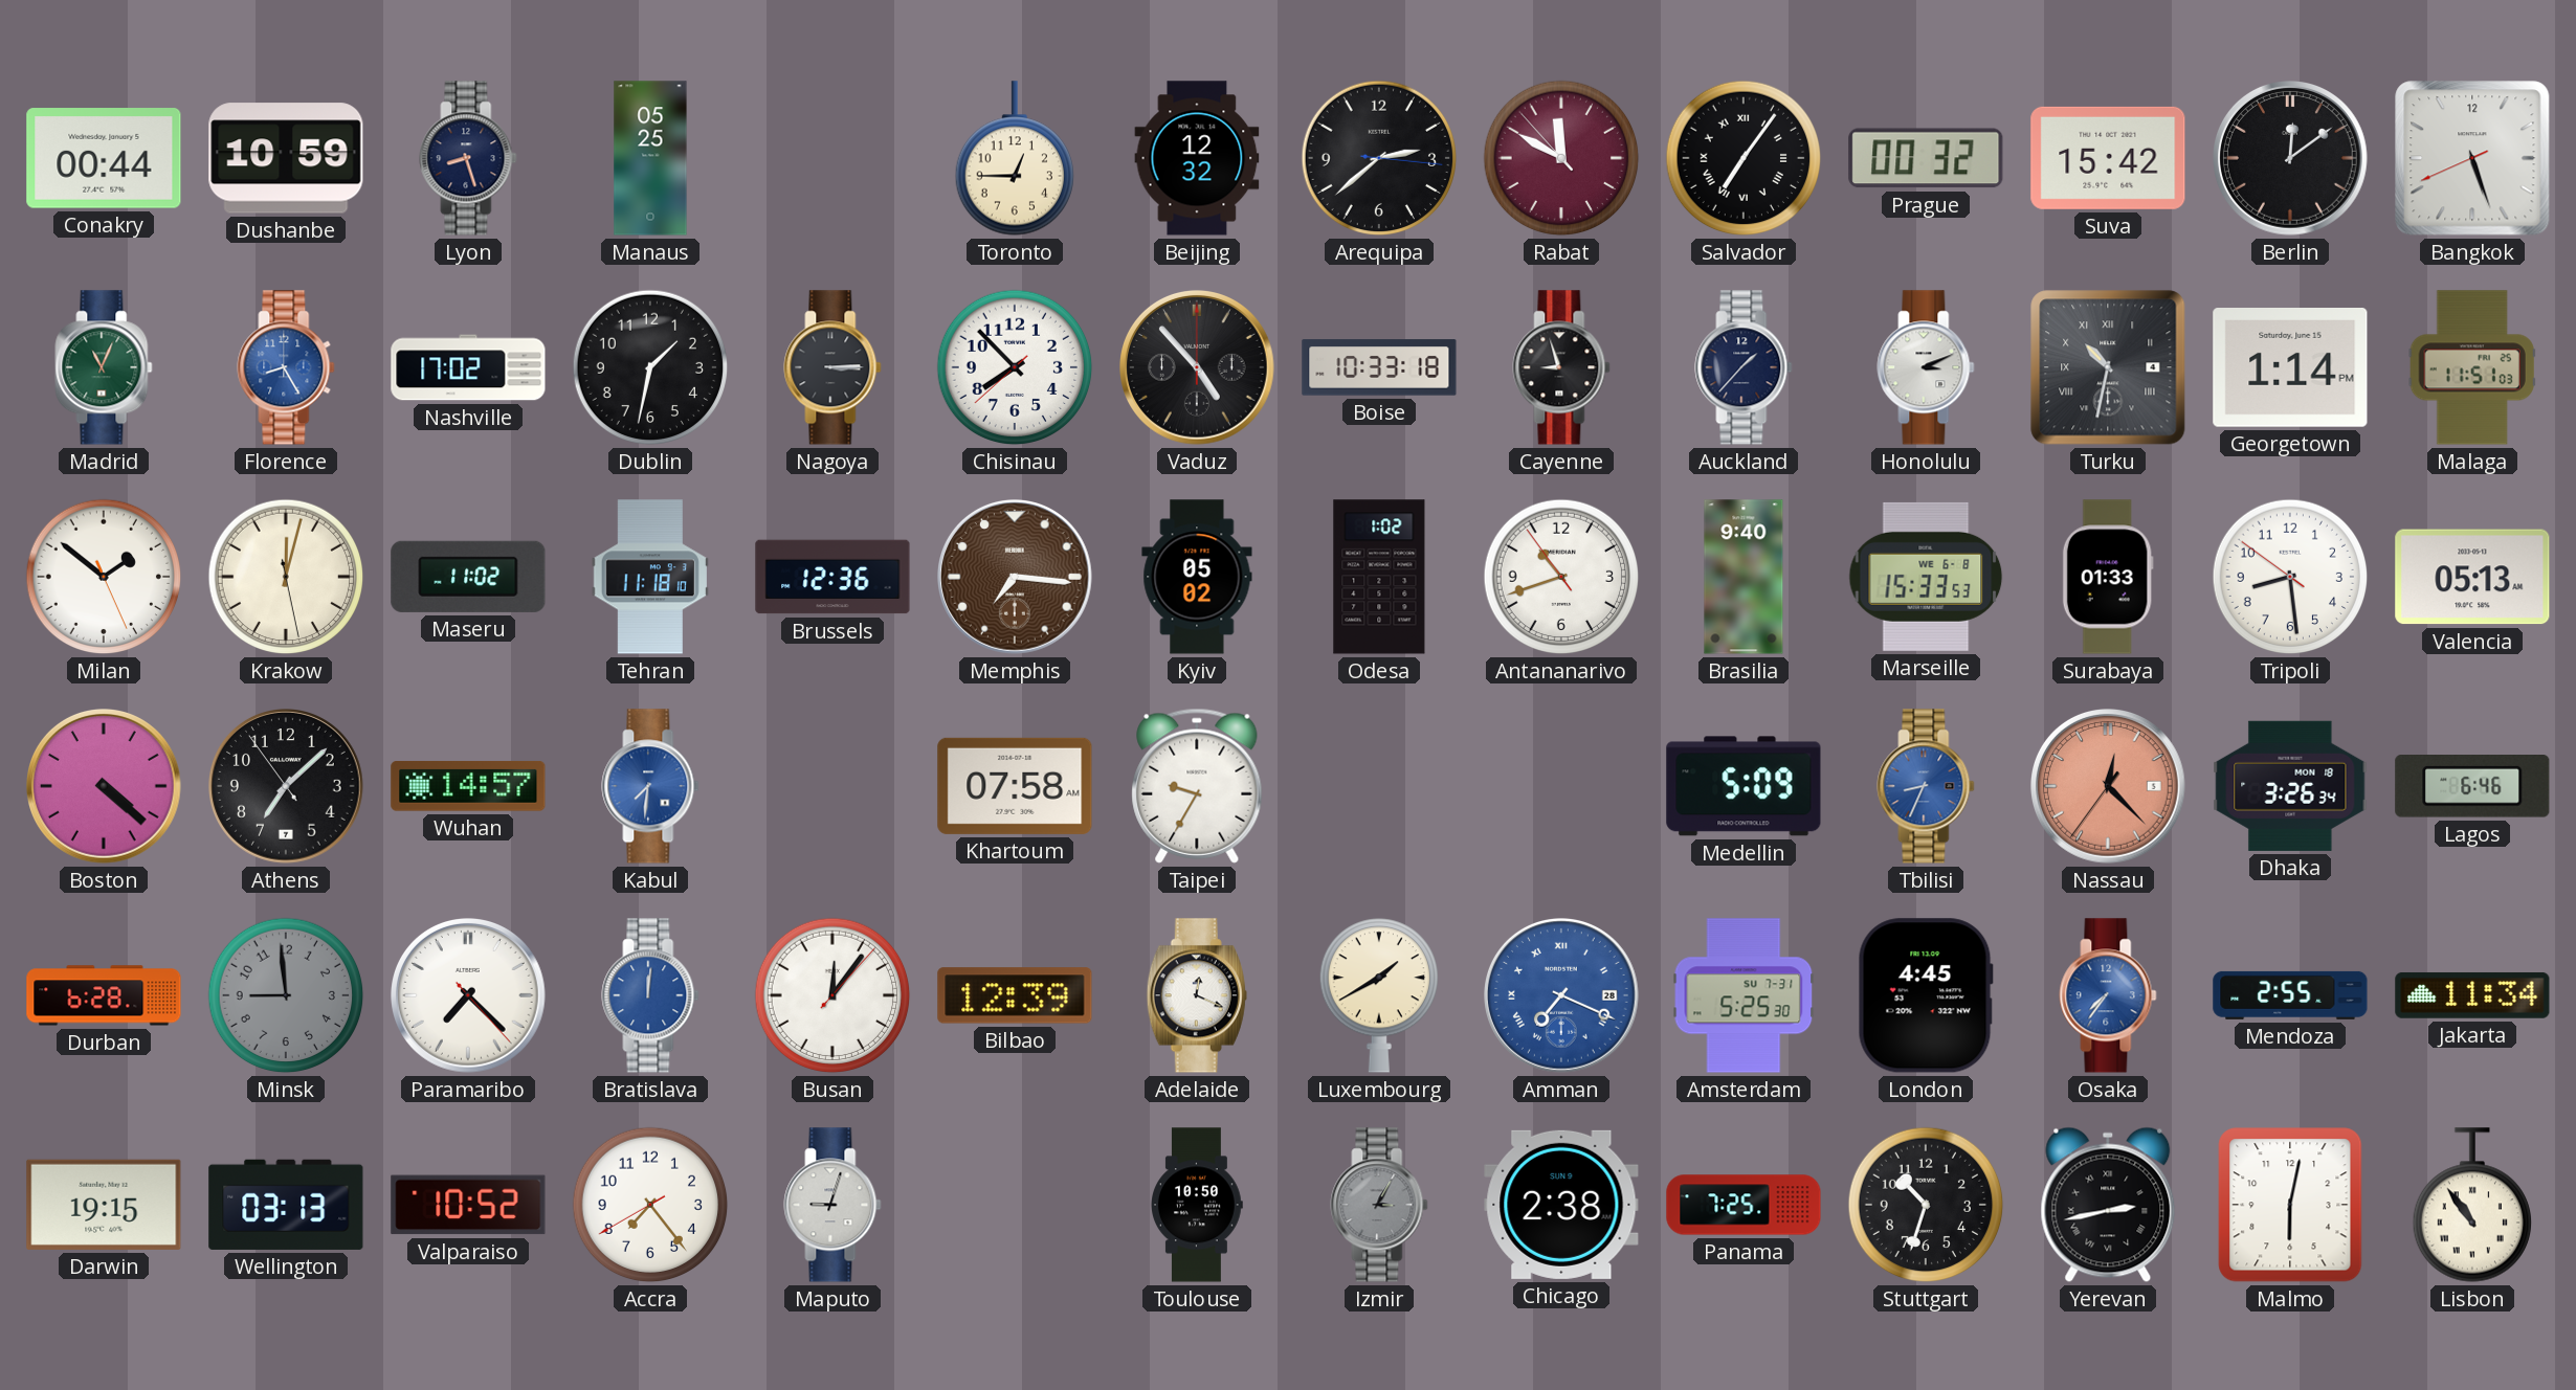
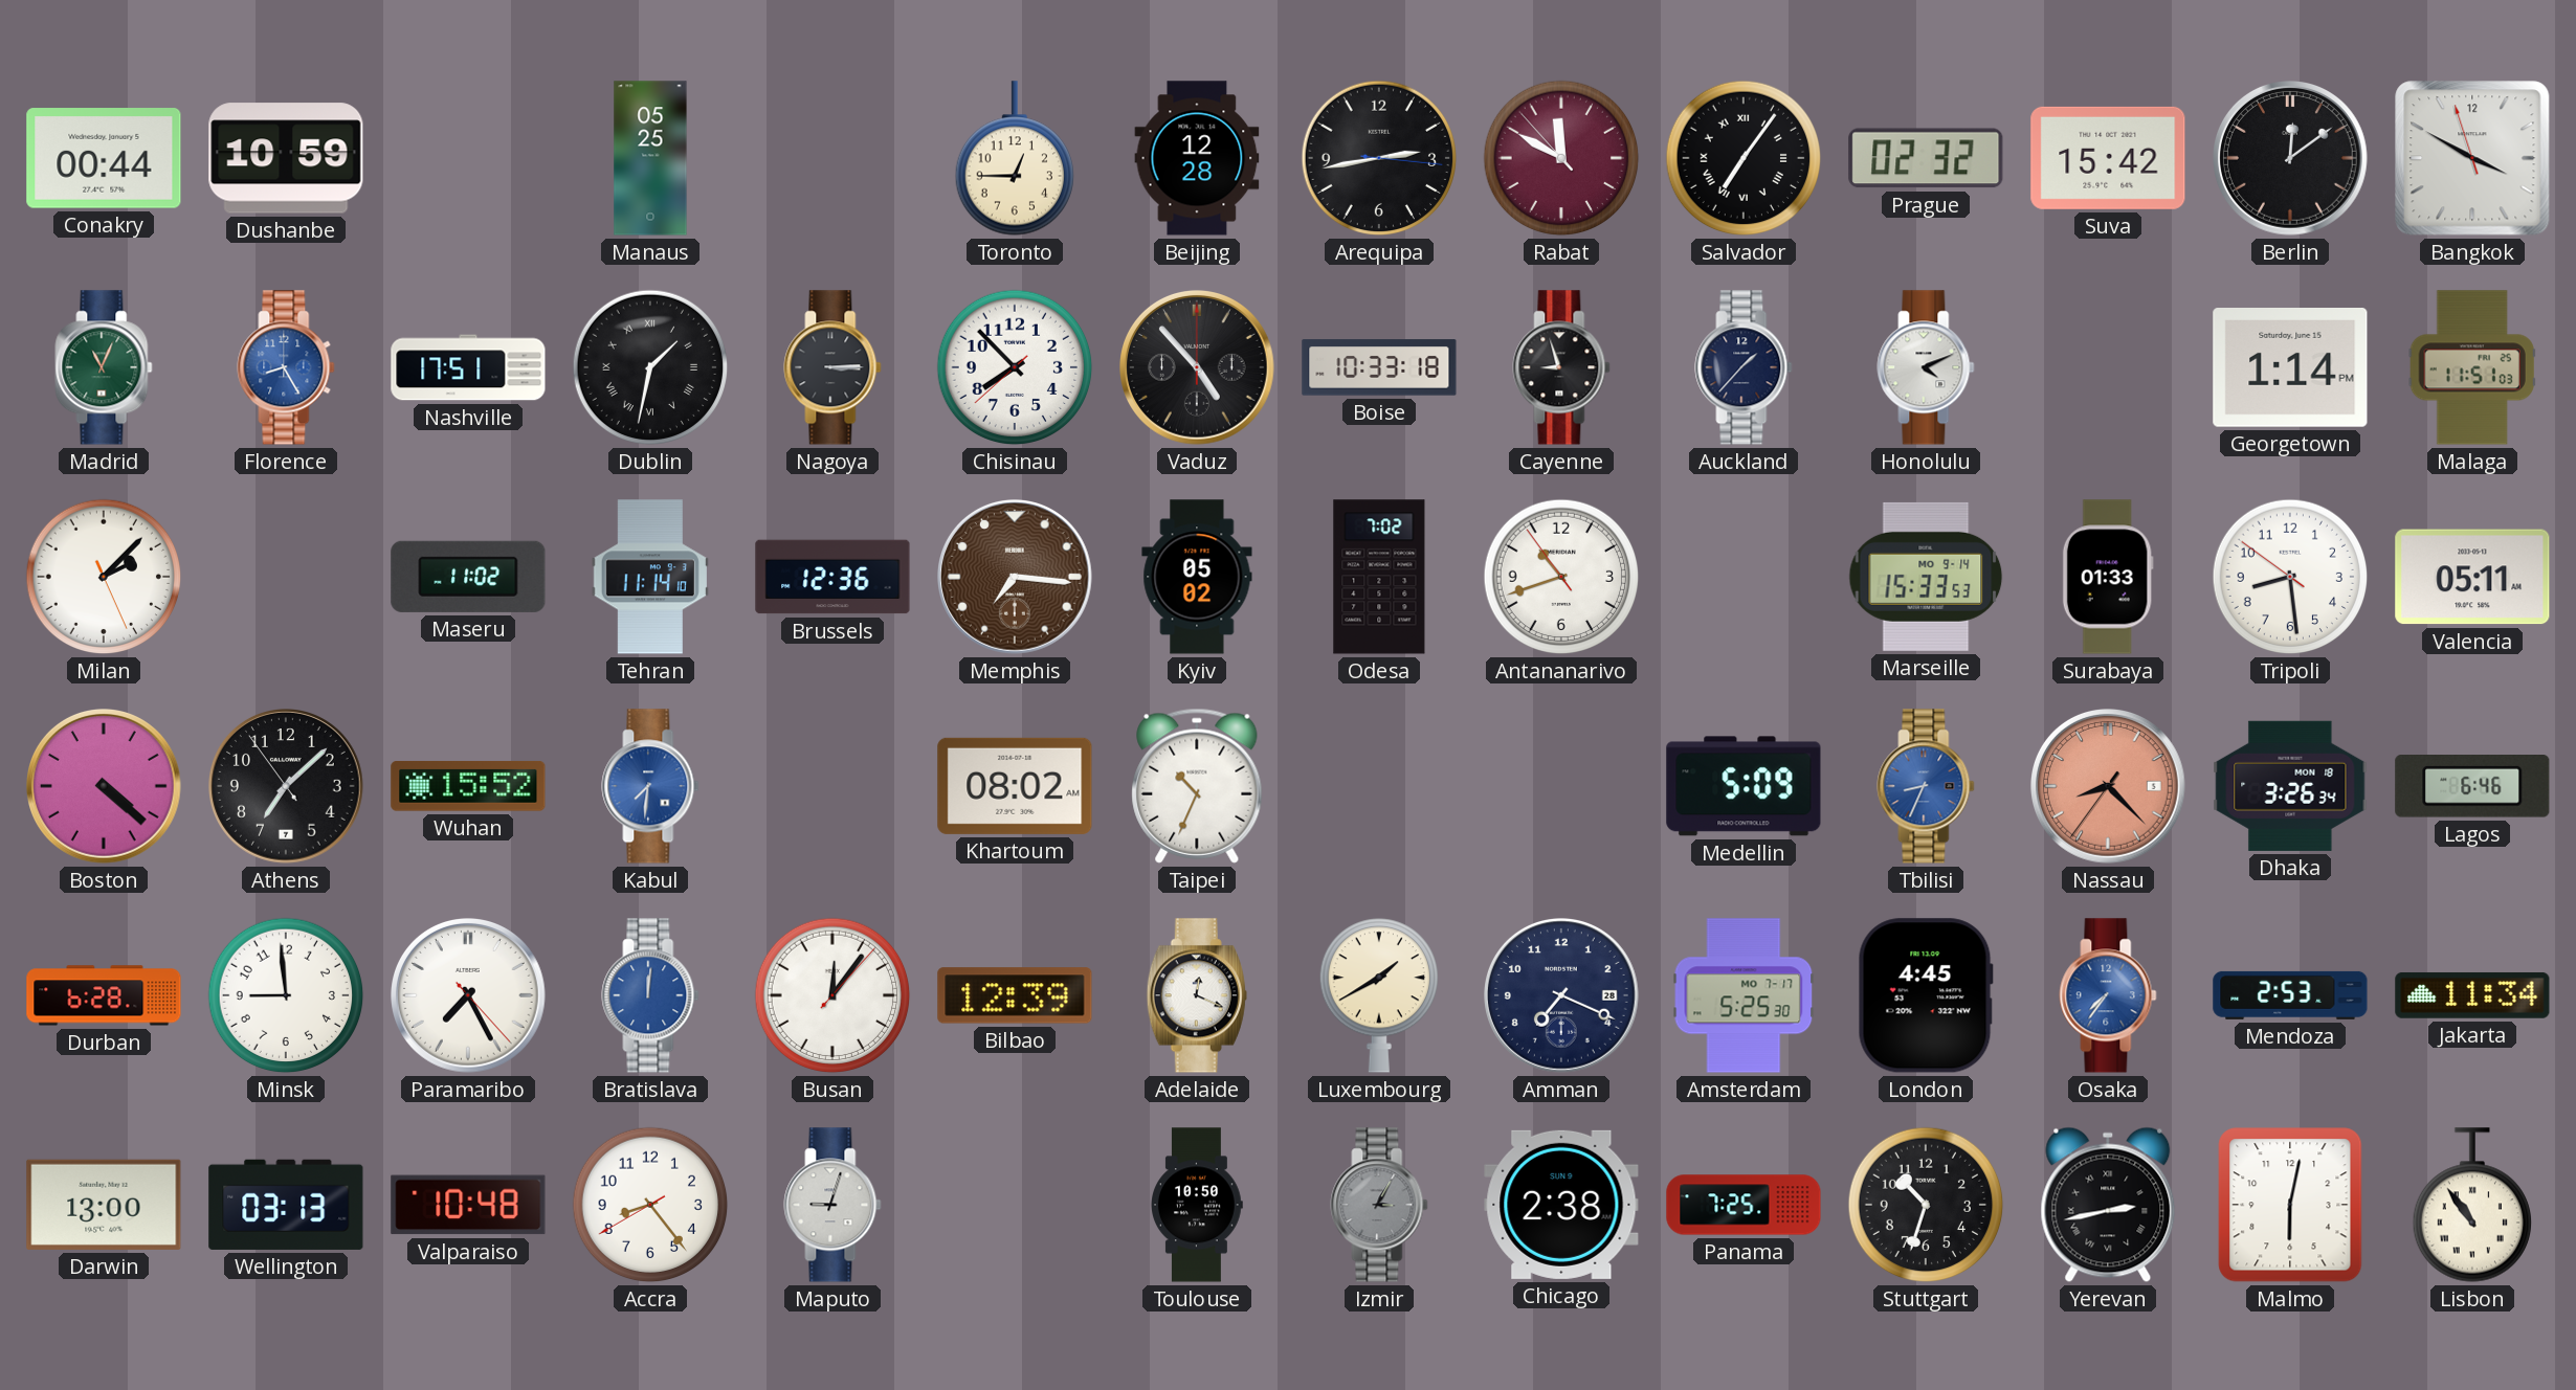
Lyon: 8:27 -> none
Beijing: 12:32 -> 12:28
Arequipa: 2:38 -> 2:43
Prague: 00:32 -> 02:32
Bangkok: 5:26 -> 3:49
Nashville: 17:02 -> 17:51
Dublin numerals: Arabic -> Roman
Honolulu: 3:11 -> 4:11
Turku: 10:32 -> none
Milan: 1:51 -> 2:07
Krakow: 12:02 -> none
Tehran: 11:18 -> 11:14
Odesa: 1:02 -> 7:02
Brasilia: 9:40 -> none
Marseille date: WE 6-8 -> MO 9-14
Valencia: 05:13 -> 05:11
Wuhan: 14:57 -> 15:52
Khartoum: 07:58 -> 08:02
Taipei: 9:35 -> 10:34
Nassau: 12:22 -> 8:22
Minsk dial: grey -> white
Paramaribo: 7:22 -> 7:25
Amman dial: blue -> navy
Amman numerals: Roman -> Arabic
Amsterdam date: SU 7-31 -> MO 7-17
Mendoza: 2:55 -> 2:53
Darwin: 19:15 -> 13:00
Valparaiso: 10:52 -> 10:48
Accra: 7:23 -> 8:23
